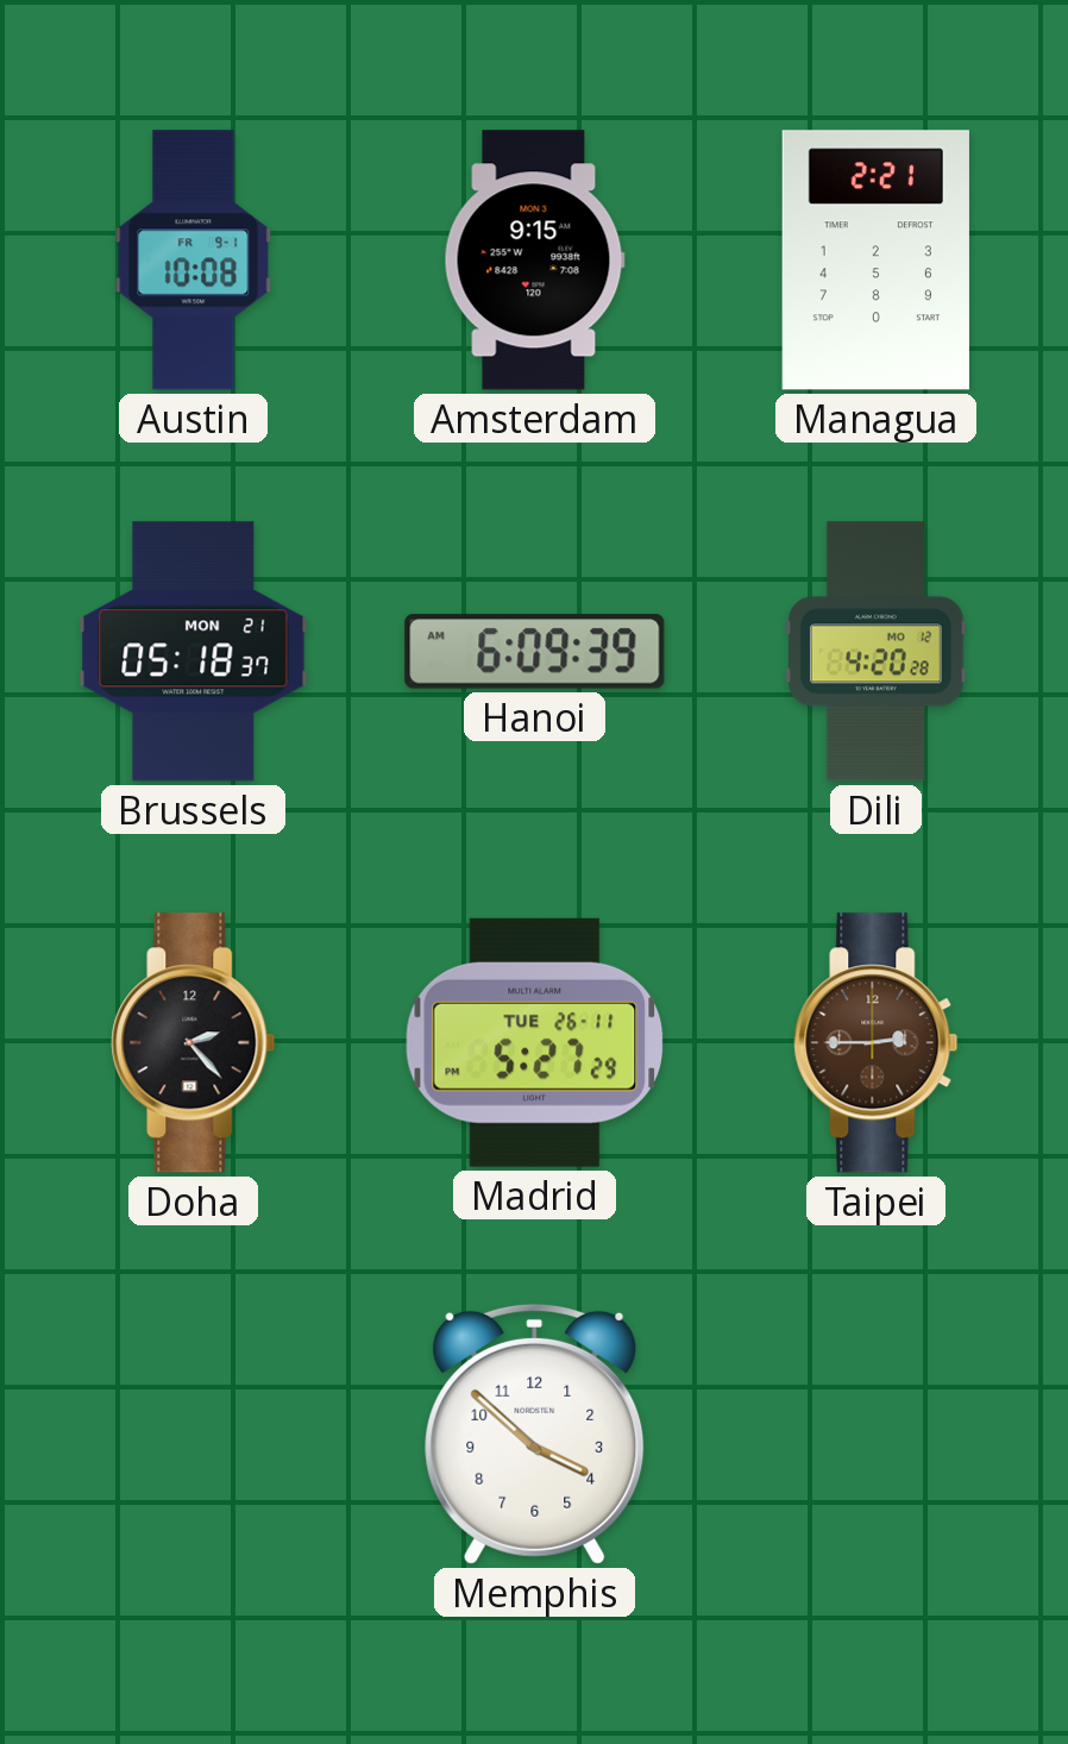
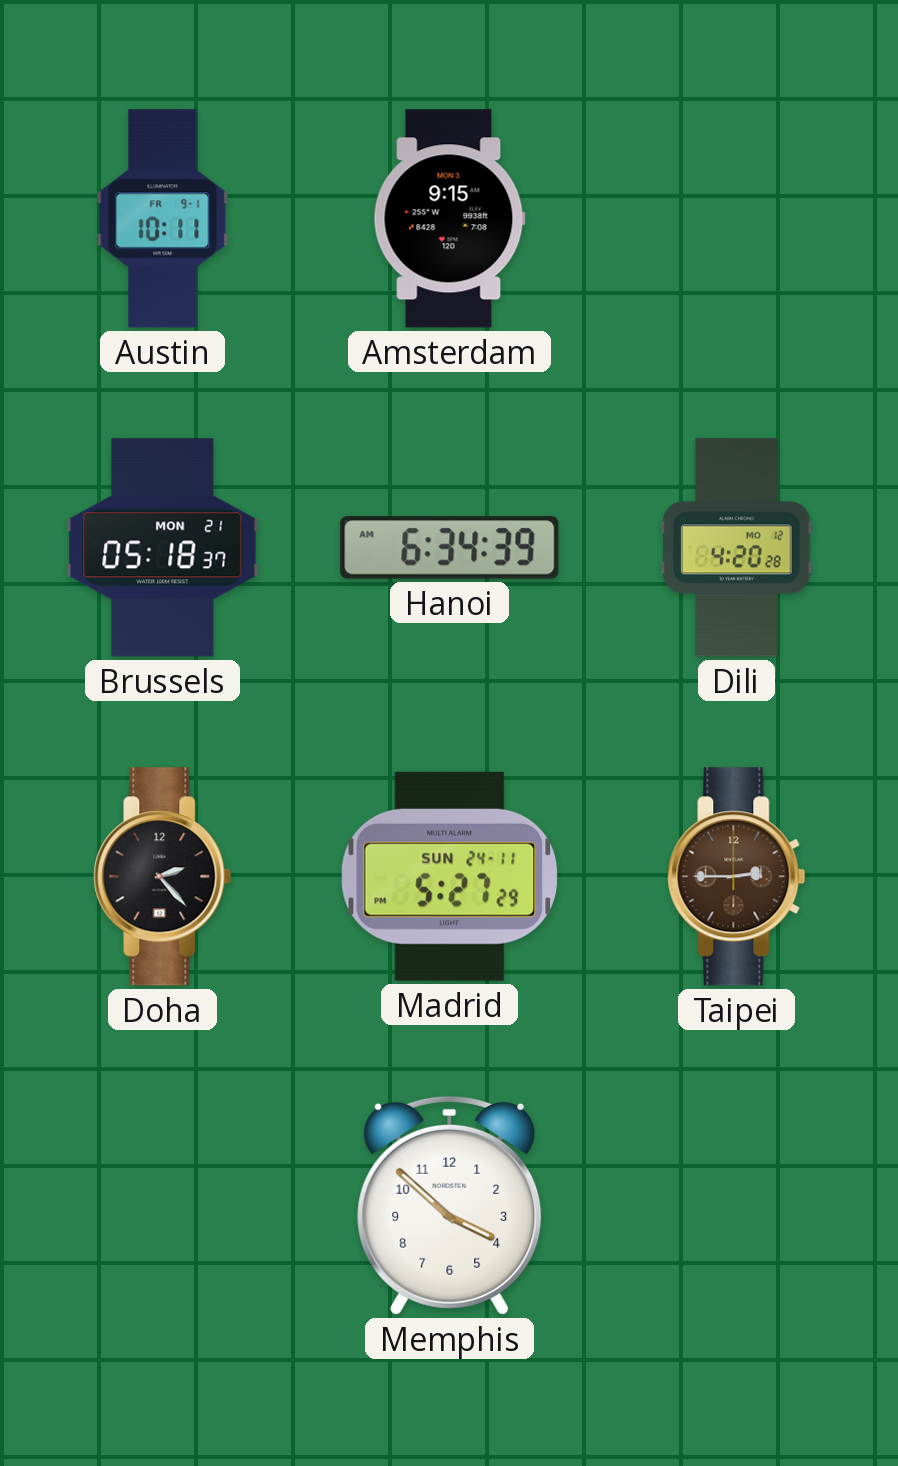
Austin: 10:08 -> 10:11
Managua: 2:21 -> none
Hanoi: 6:09 -> 6:34
Madrid date: TUE 26-11 -> SUN 24-11
